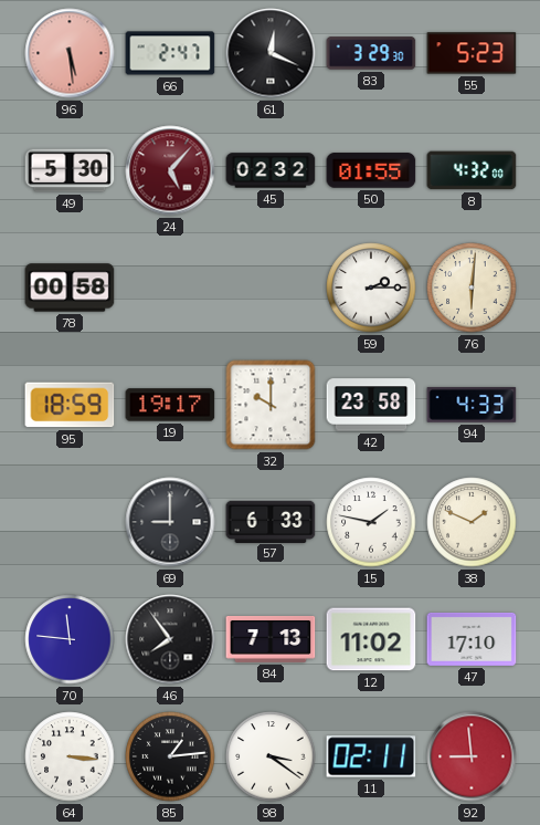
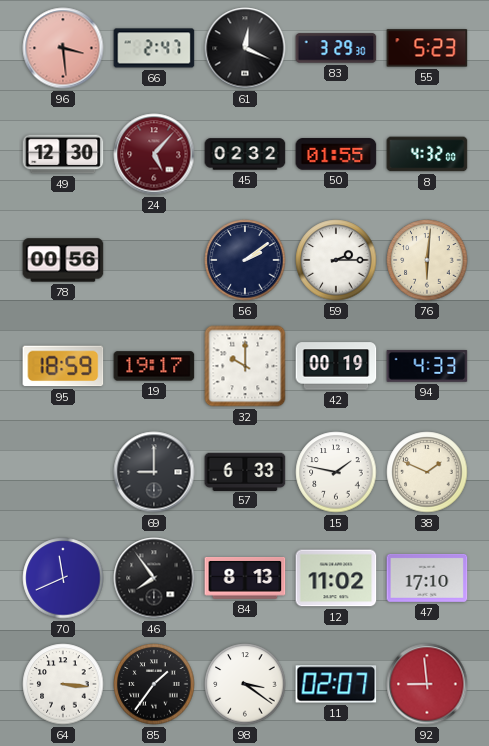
96: 5:29 -> 3:29
49: 5:30 -> 12:30
78: 00:58 -> 00:56
56: none -> 2:09
42: 23:58 -> 00:19
70: 11:46 -> 11:41
84: 7:13 -> 8:13
85: 1:14 -> 1:36
11: 02:11 -> 02:07
